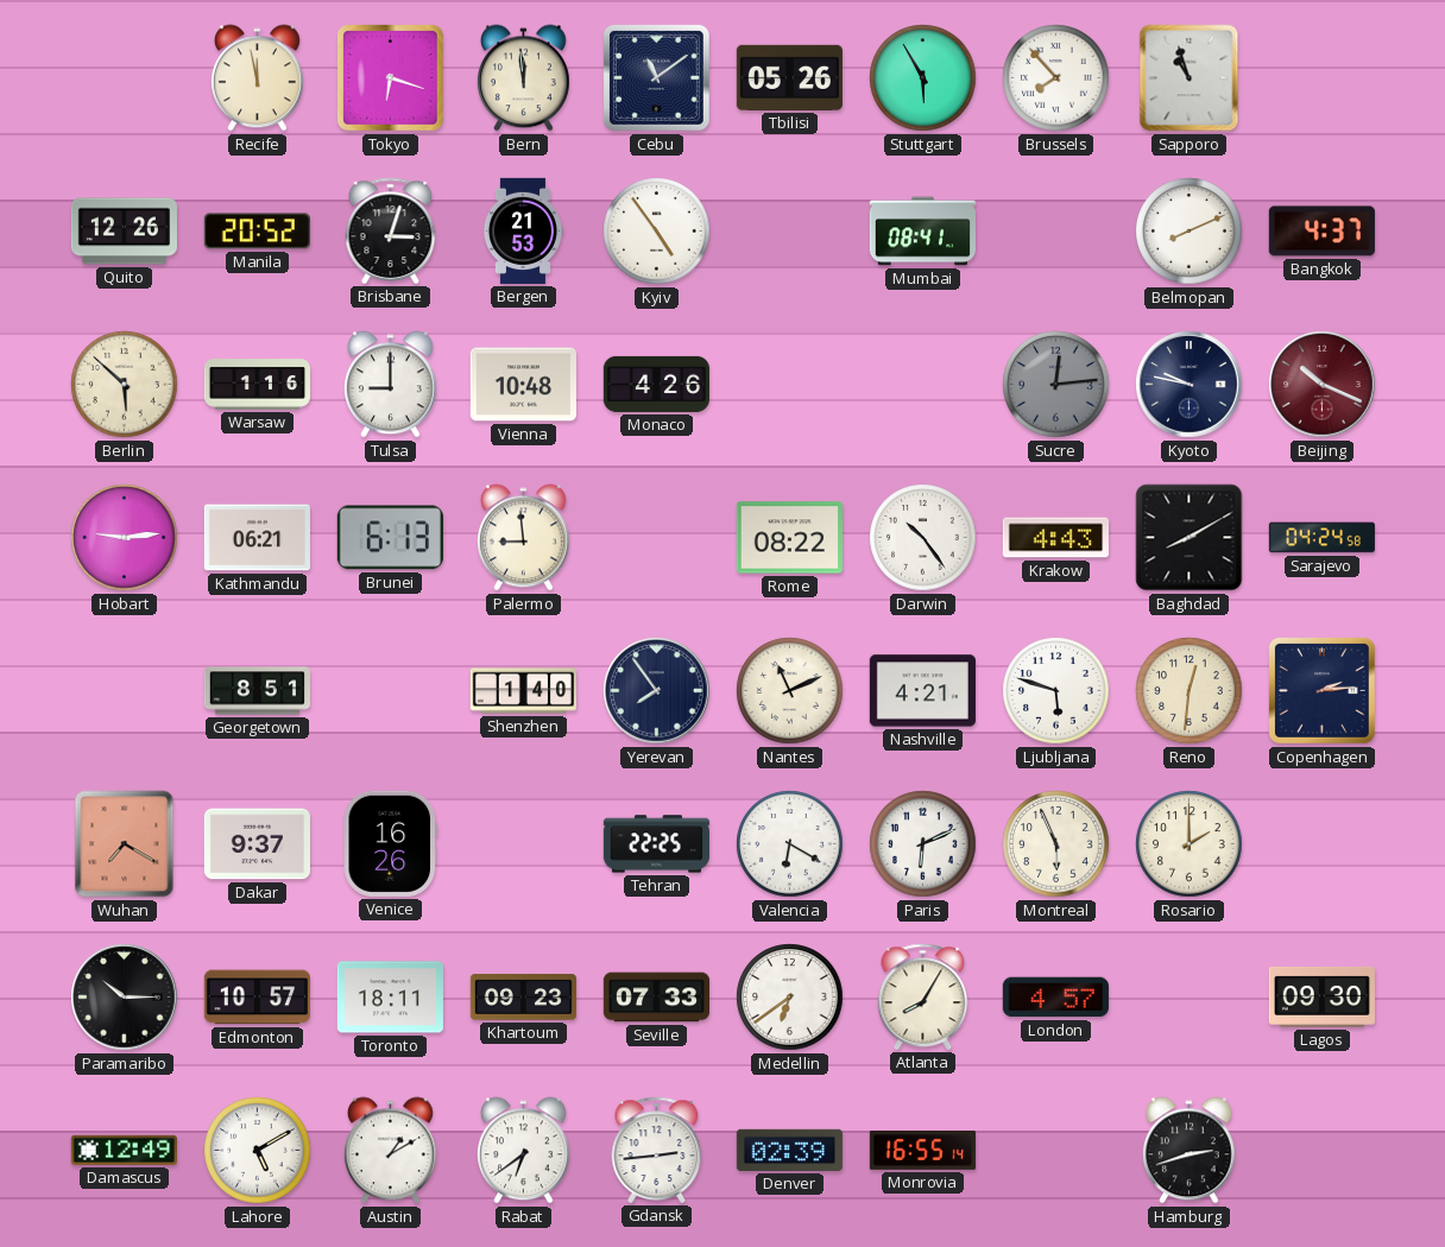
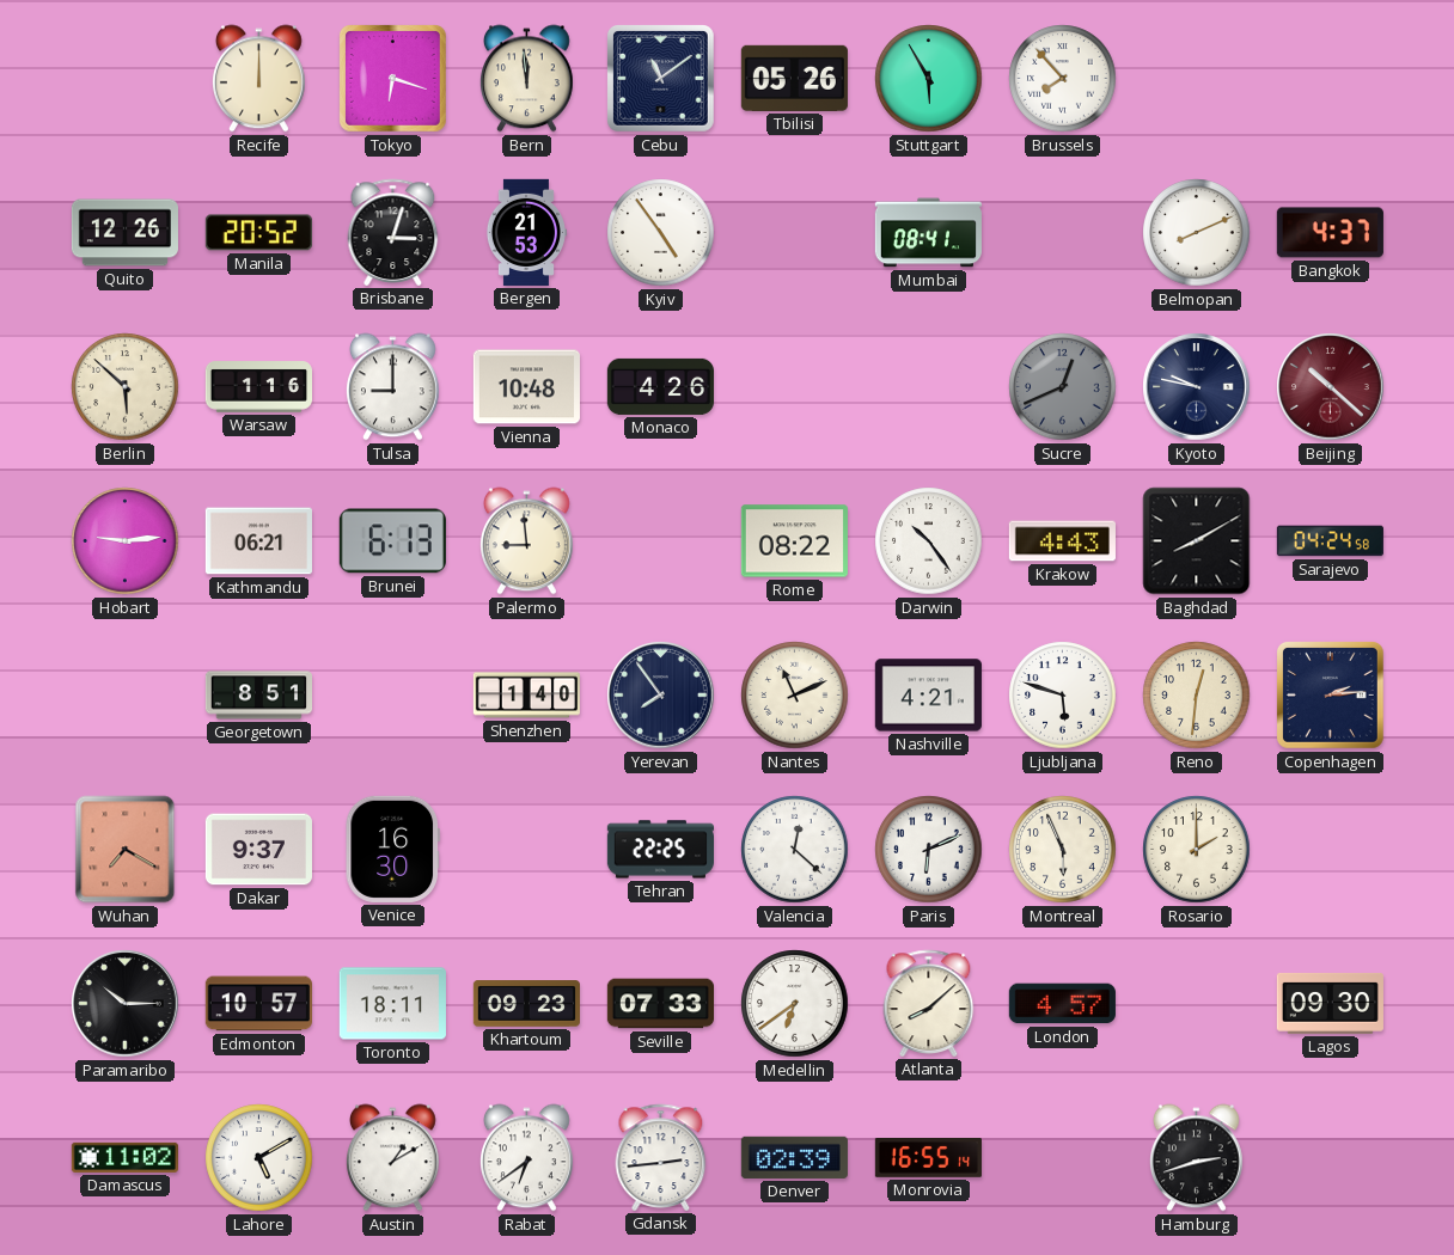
Recife: 11:58 -> 12:00
Sapporo: 10:57 -> none
Sucre: 12:14 -> 12:41
Beijing: 10:19 -> 10:22
Venice: 16:26 -> 16:30
Valencia: 6:20 -> 12:22
Atlanta: 8:05 -> 8:08
Damascus: 12:49 -> 11:02
